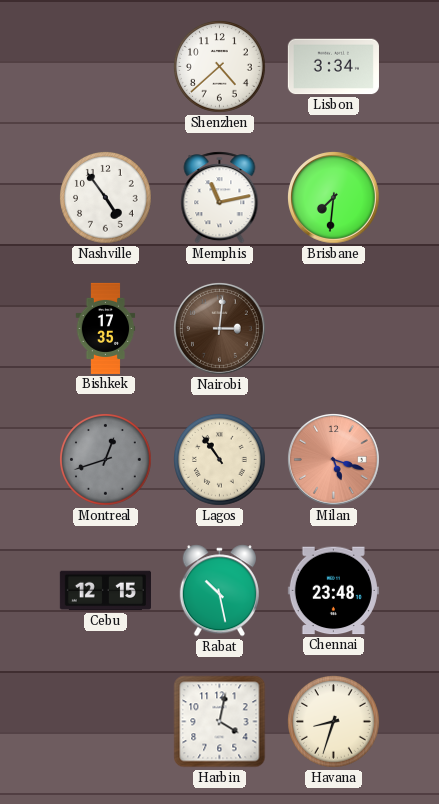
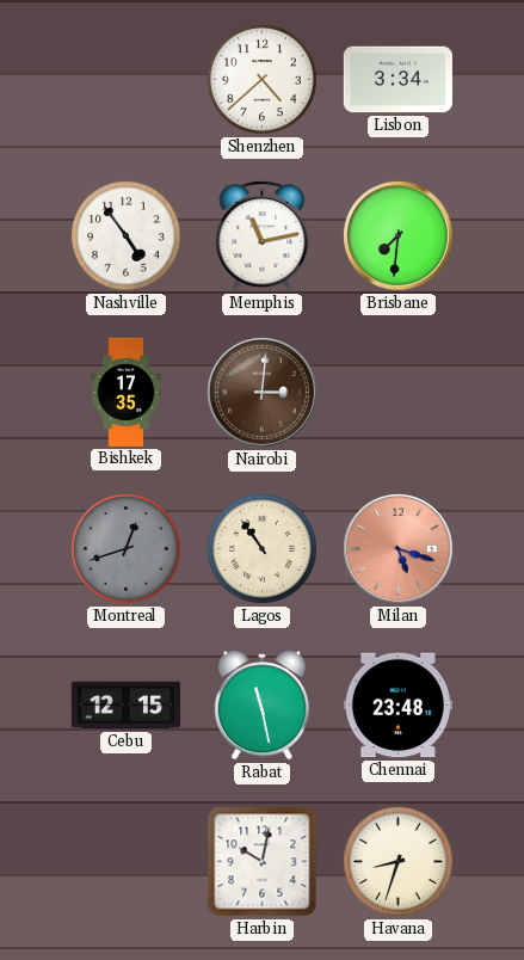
Rabat: 10:28 -> 11:28
Harbin: 4:02 -> 10:02
